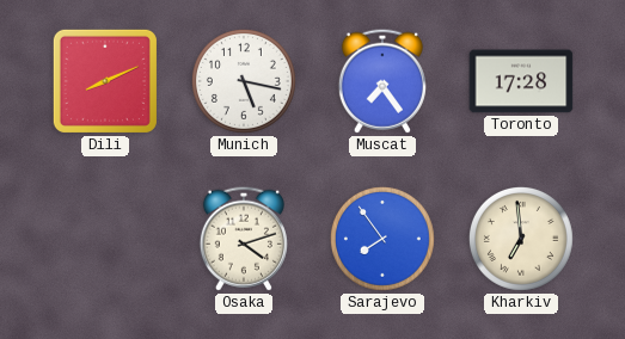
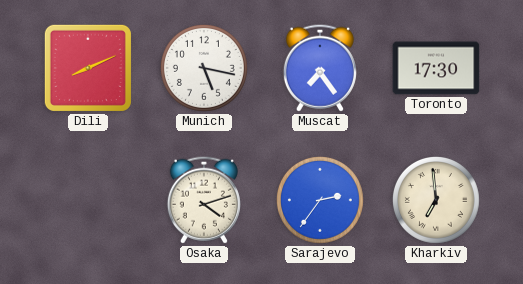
Toronto: 17:28 -> 17:30
Sarajevo: 7:54 -> 2:36
